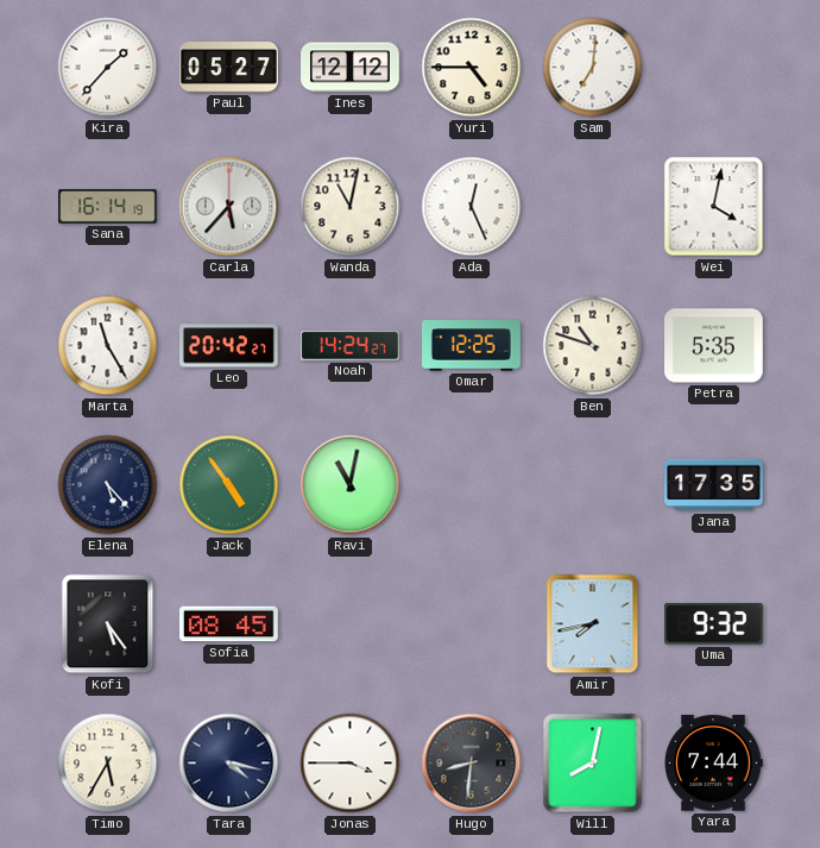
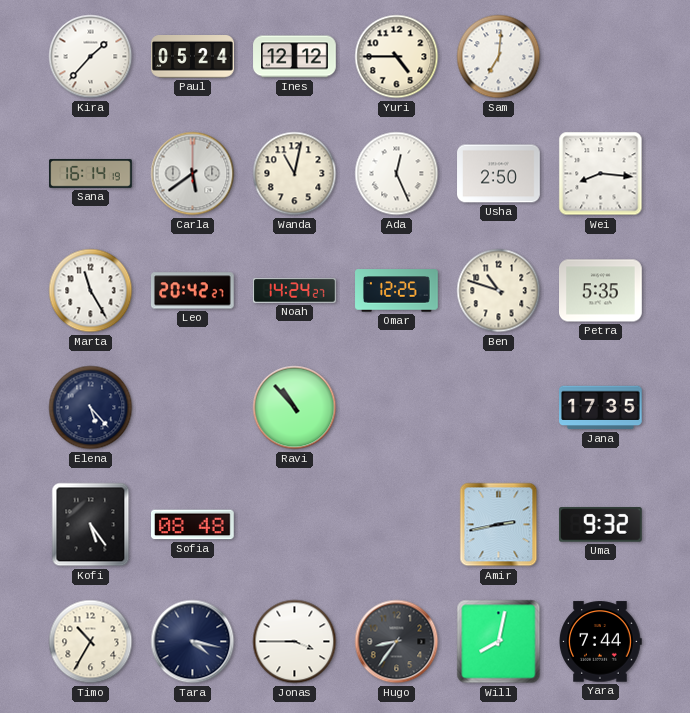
Paul: 05:27 -> 05:24
Carla: 5:37 -> 5:39
Usha: none -> 2:50
Wei: 4:02 -> 8:16
Jack: 4:54 -> none
Ravi: 11:02 -> 10:53
Sofia: 08:45 -> 08:48
Amir: 7:43 -> 2:43
Timo: 5:35 -> 10:35
Hugo: 8:31 -> 8:36
